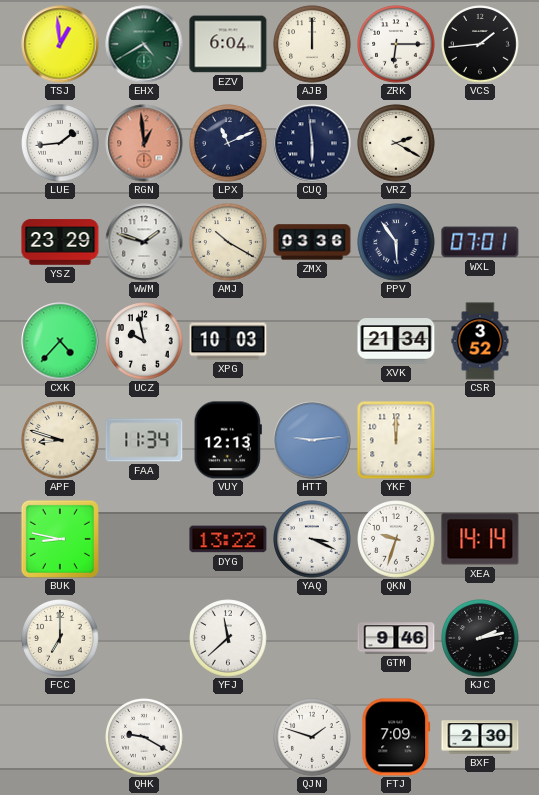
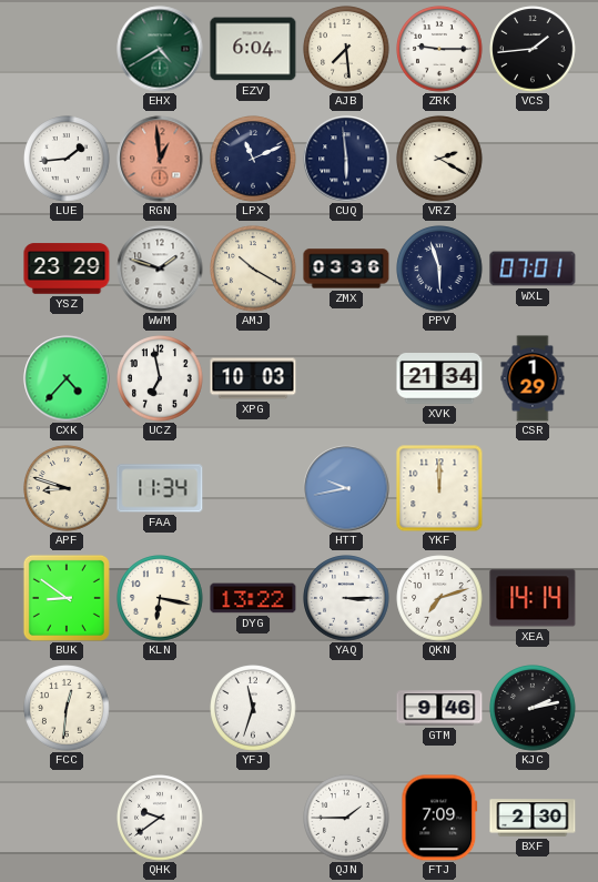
TSJ: 12:59 -> none
AJB: 12:00 -> 7:29
ZRK: 6:15 -> 9:15
PPV: 5:54 -> 5:57
UCZ: 9:58 -> 6:58
CSR: 3:52 -> 1:29
VUY: 12:13 -> none
HTT: 9:14 -> 9:43
BUK: 8:47 -> 8:51
KLN: none -> 6:17
YAQ: 3:19 -> 3:15
QKN: 9:33 -> 7:12
FCC: 7:00 -> 12:31
YFJ: 11:38 -> 11:33
QHK: 9:20 -> 9:39
QJN: 1:48 -> 1:45
